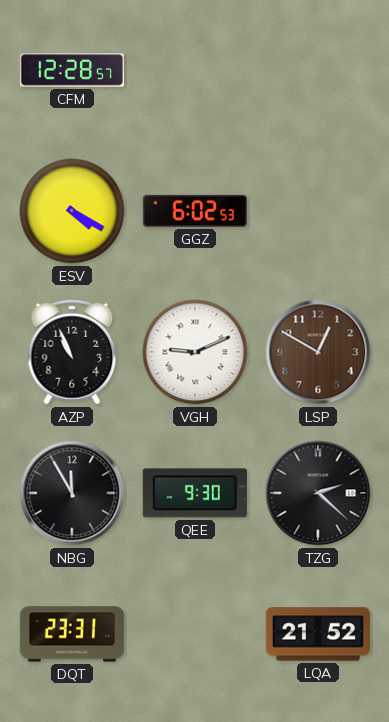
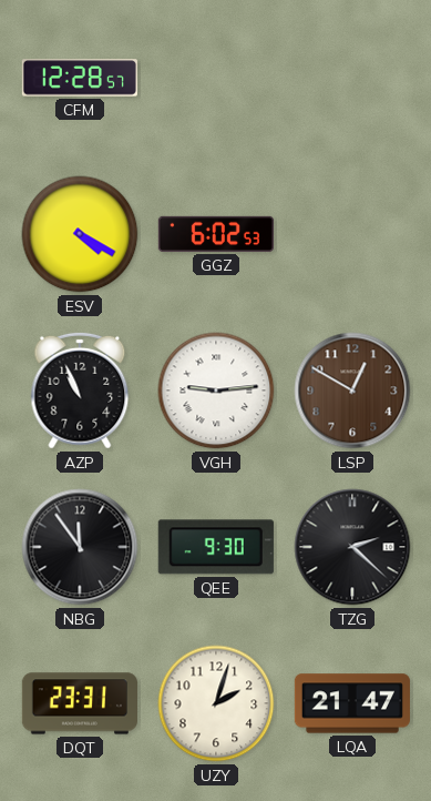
VGH: 9:11 -> 9:14
NBG: 11:55 -> 11:54
UZY: none -> 2:03
LQA: 21:52 -> 21:47
